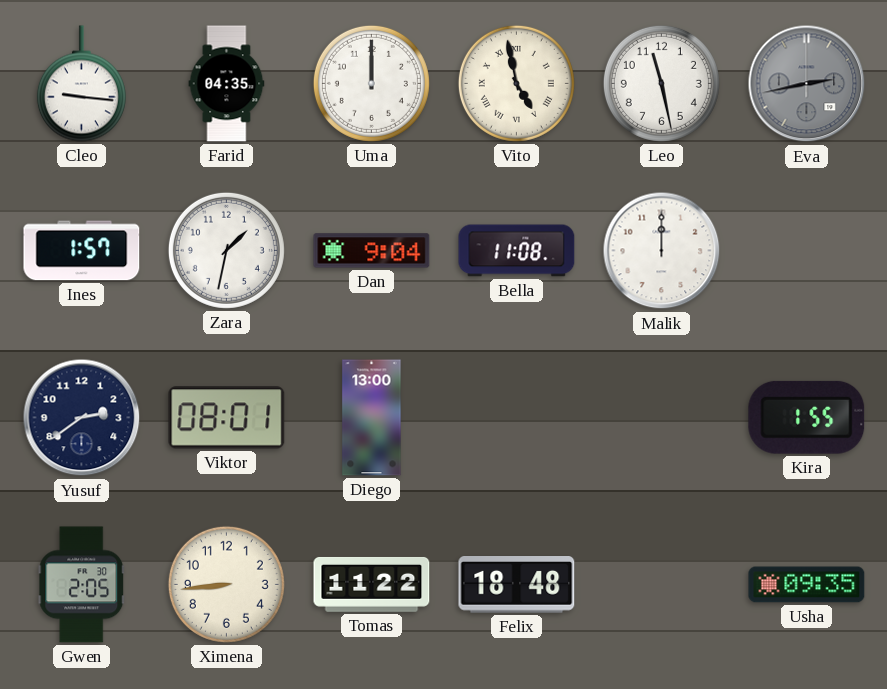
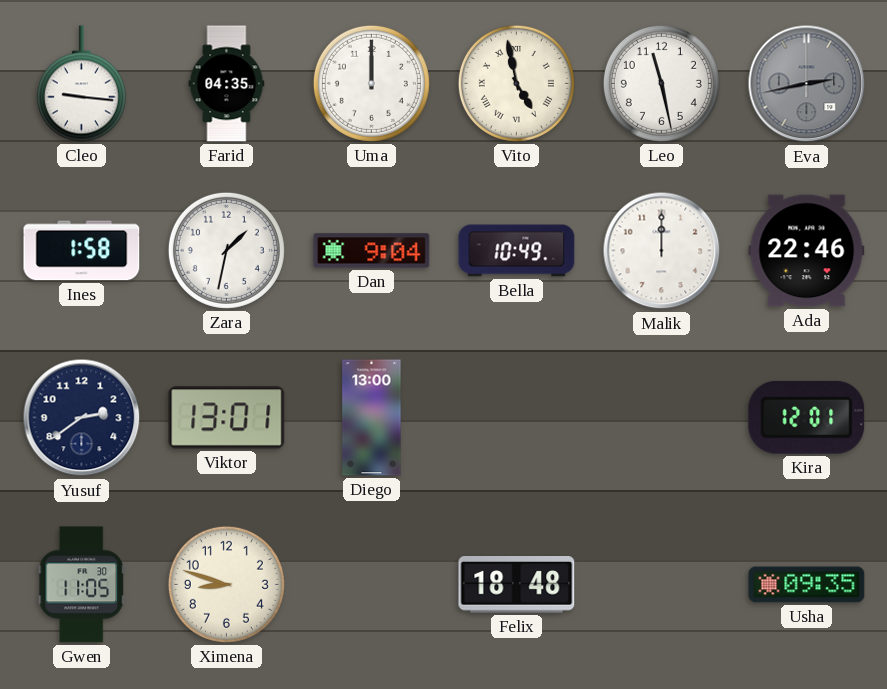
Ines: 1:57 -> 1:58
Bella: 11:08 -> 10:49
Ada: none -> 22:46
Viktor: 08:01 -> 13:01
Kira: 1:55 -> 12:01
Gwen: 2:05 -> 11:05
Ximena: 8:44 -> 8:48
Tomas: 11:22 -> none
